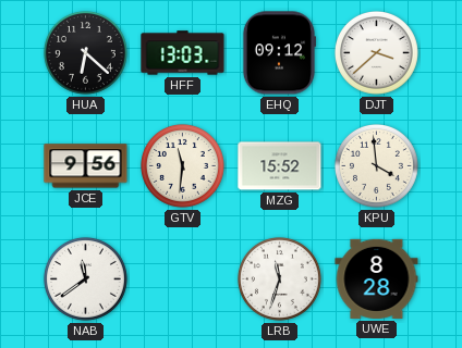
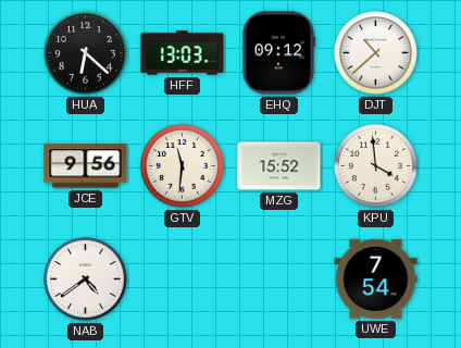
DJT: 3:38 -> 10:38
NAB: 11:39 -> 4:39
LRB: 11:33 -> none
UWE: 8:28 -> 7:54
